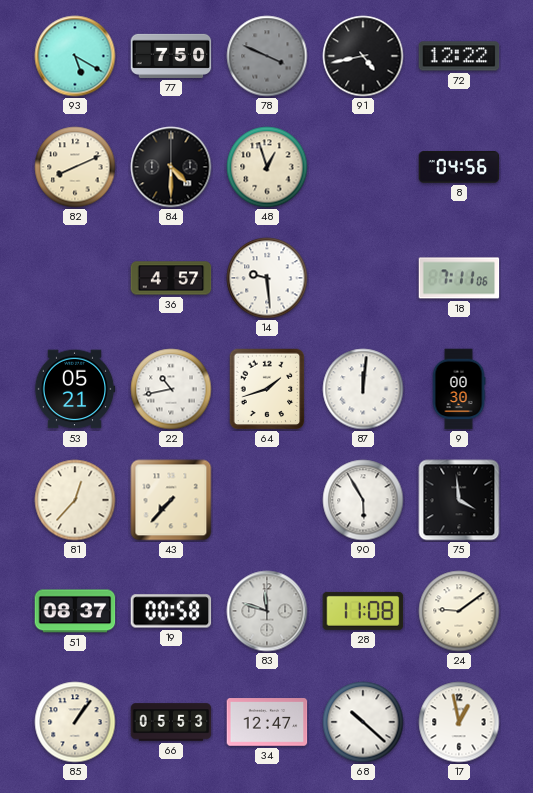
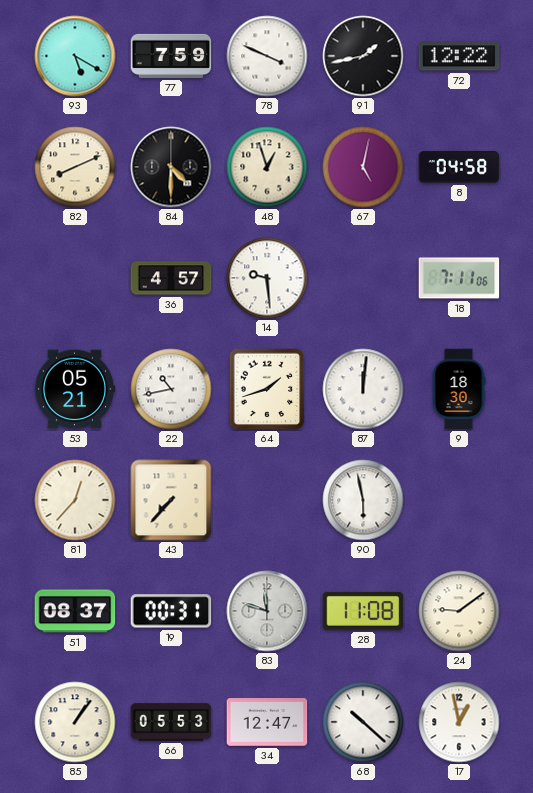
77: 7:50 -> 7:59
78 dial: grey -> white
91: 4:43 -> 1:43
67: none -> 5:02
8: 04:56 -> 04:58
9: 00:30 -> 18:30
90: 5:55 -> 5:58
75: 3:59 -> none
19: 00:58 -> 00:31
